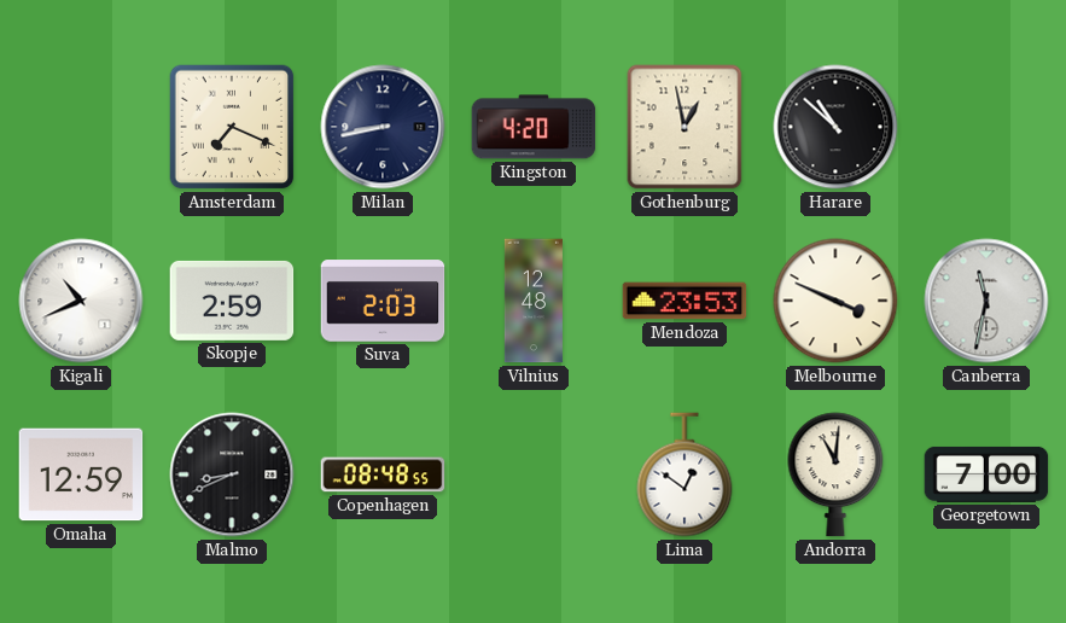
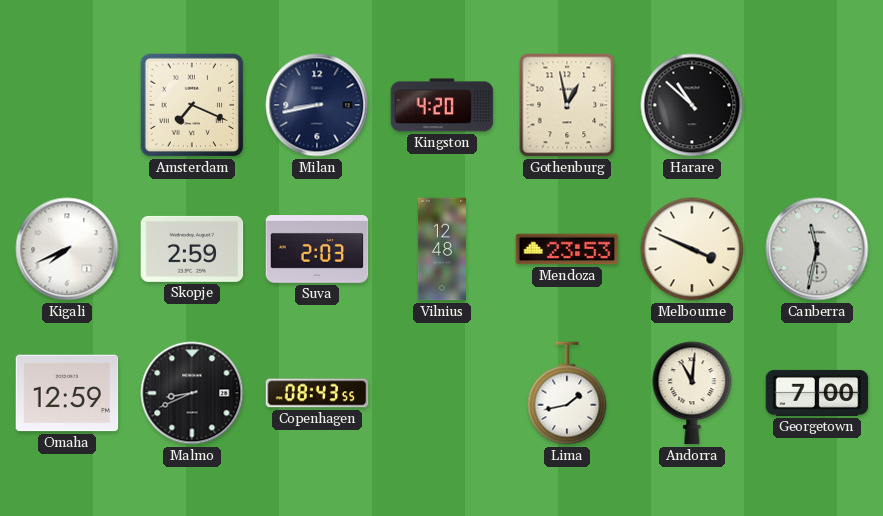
Kigali: 10:41 -> 7:41
Copenhagen: 08:48 -> 08:43
Lima: 12:51 -> 1:43
